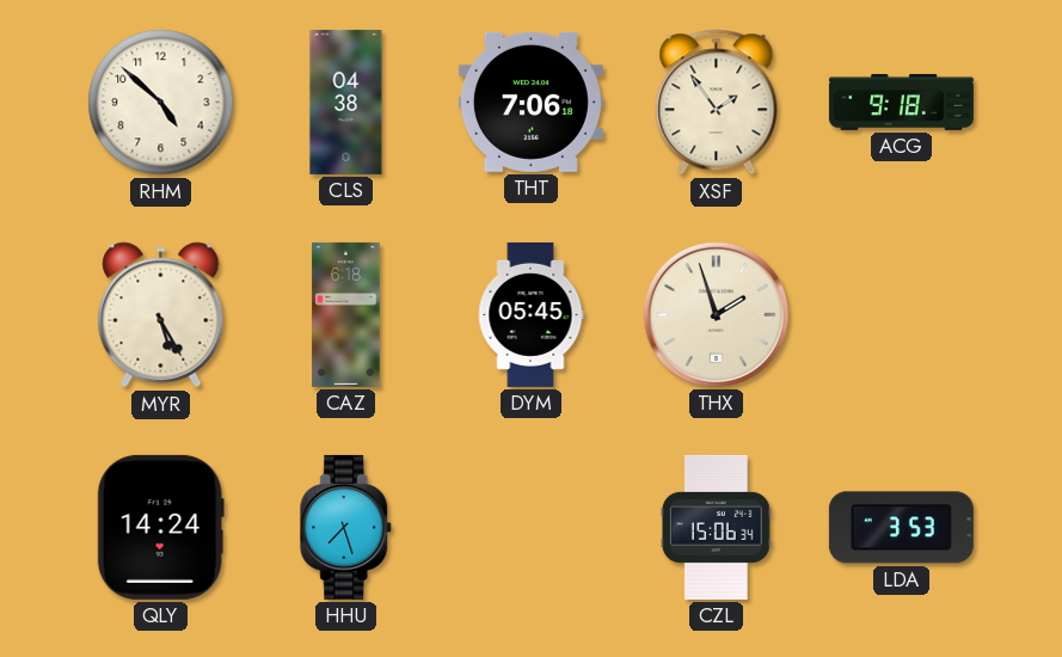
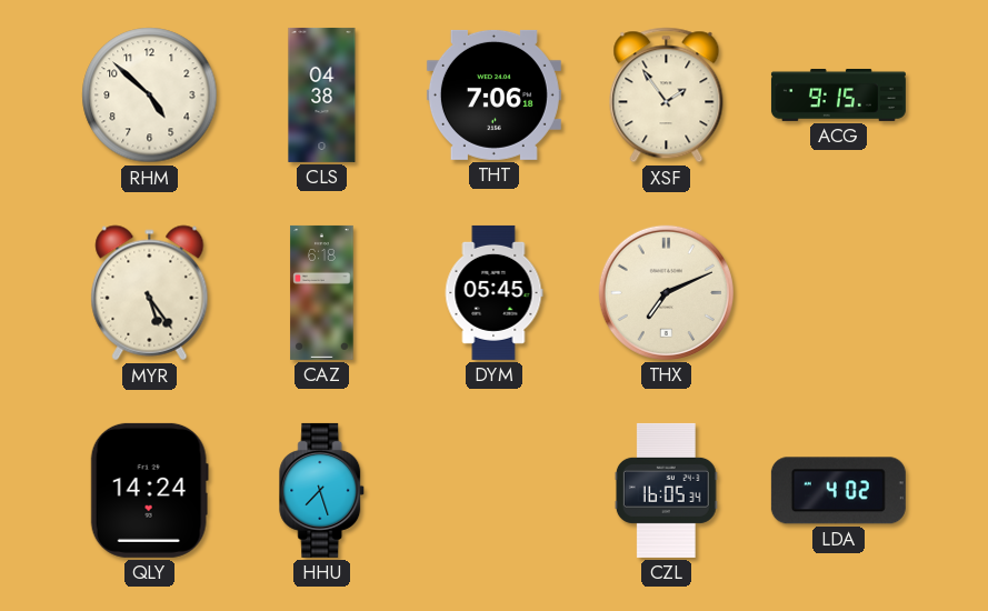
ACG: 9:18 -> 9:15
MYR: 5:25 -> 5:24
THX: 1:57 -> 7:11
CZL: 15:06 -> 16:05
LDA: 3:53 -> 4:02
